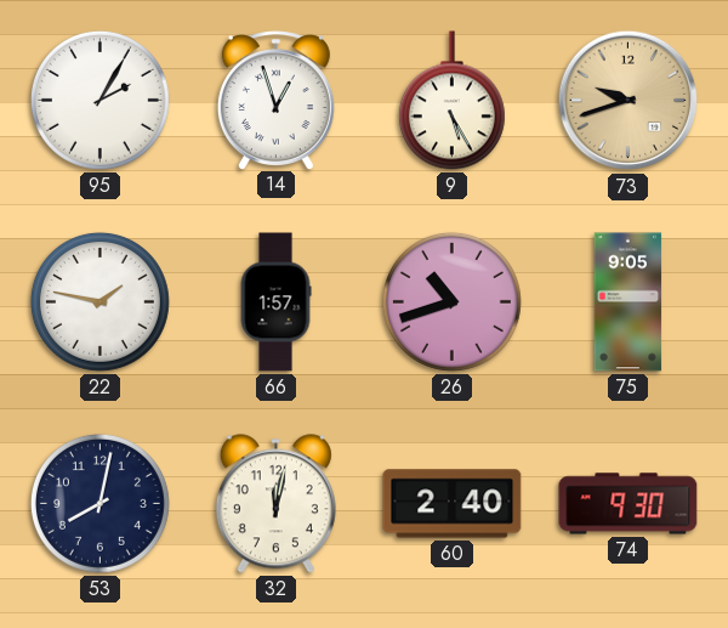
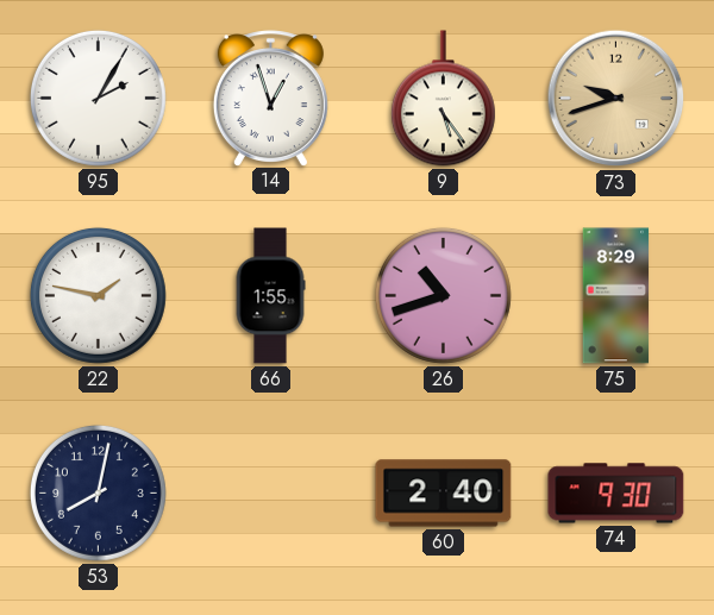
9: 5:25 -> 5:24
66: 1:57 -> 1:55
75: 9:05 -> 8:29
32: 12:02 -> none
